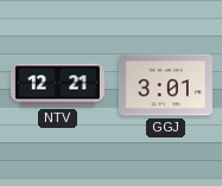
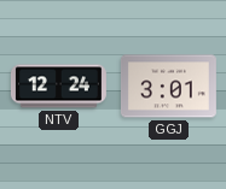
NTV: 12:21 -> 12:24
